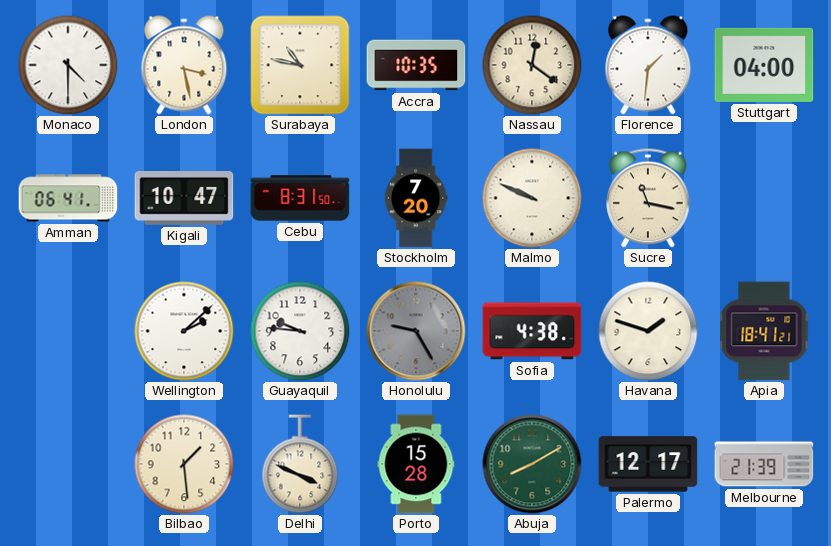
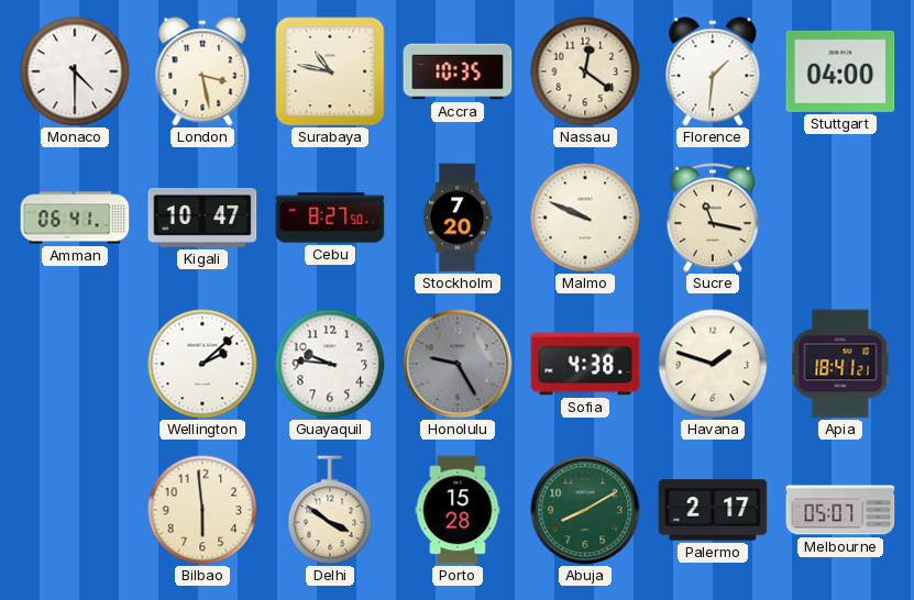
Cebu: 8:31 -> 8:27
Bilbao: 1:29 -> 5:59
Delhi: 3:49 -> 3:51
Palermo: 12:17 -> 2:17
Melbourne: 21:39 -> 05:07
